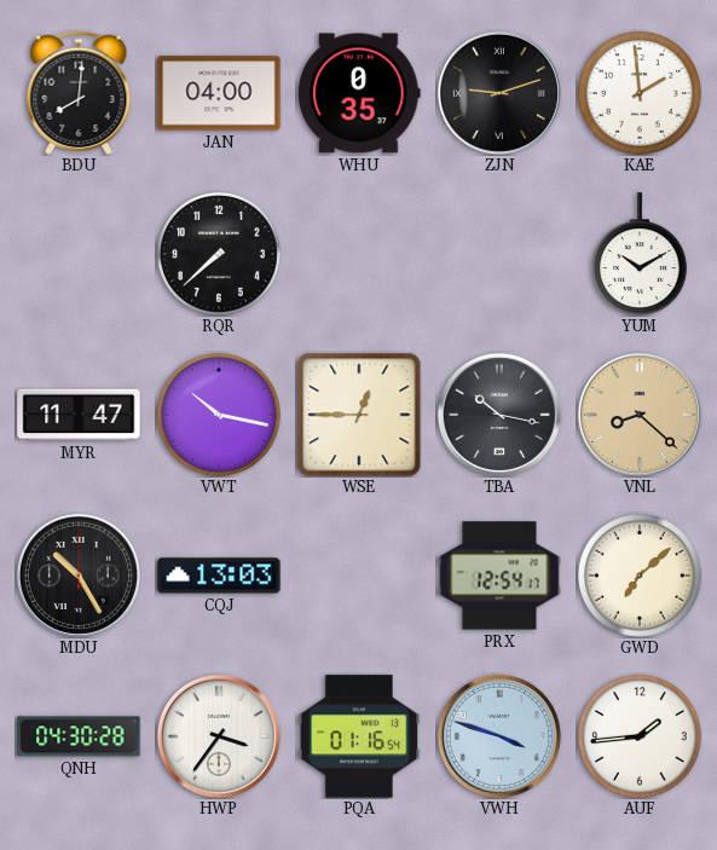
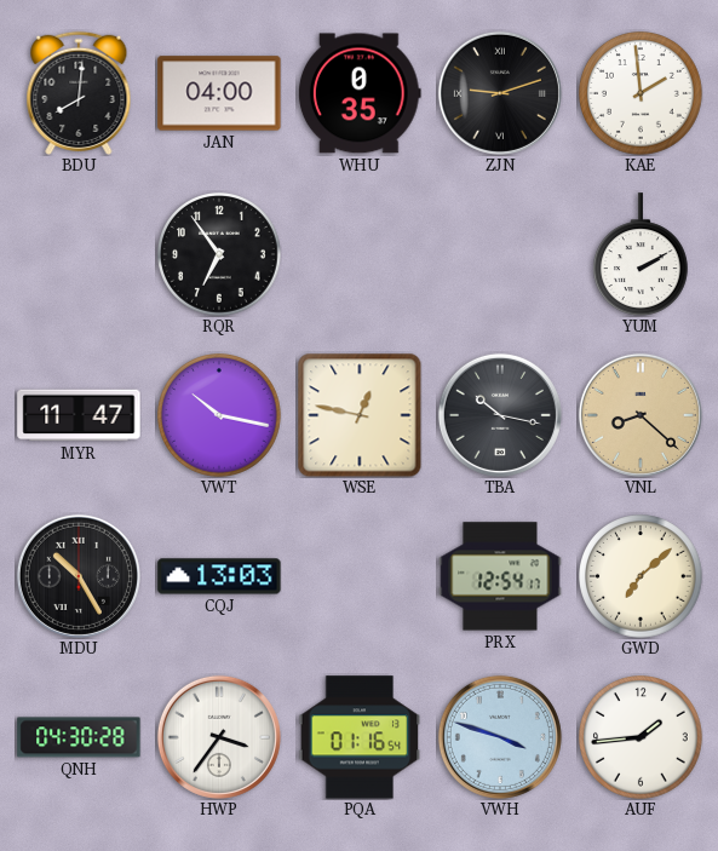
RQR: 7:38 -> 6:54
YUM: 10:10 -> 2:10
WSE: 12:45 -> 12:47
